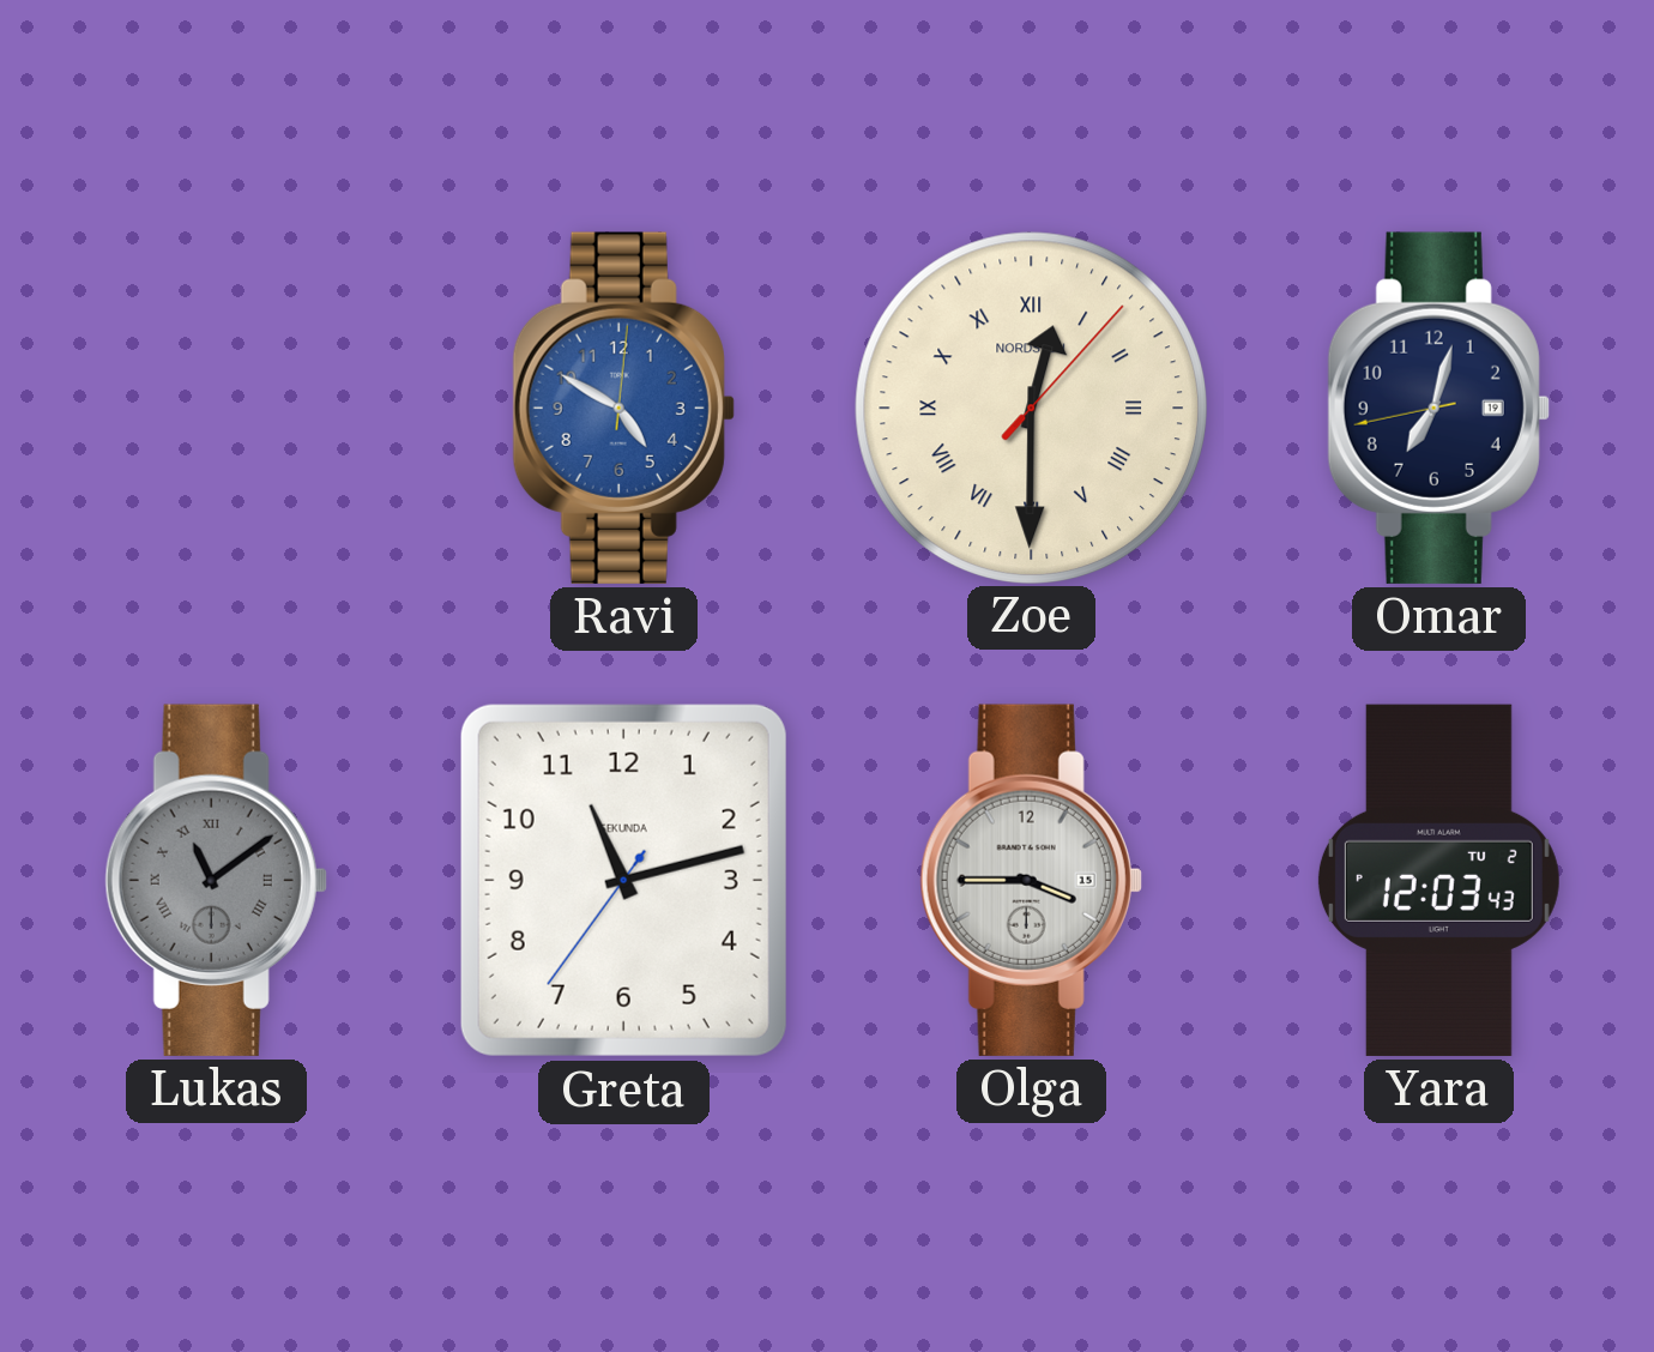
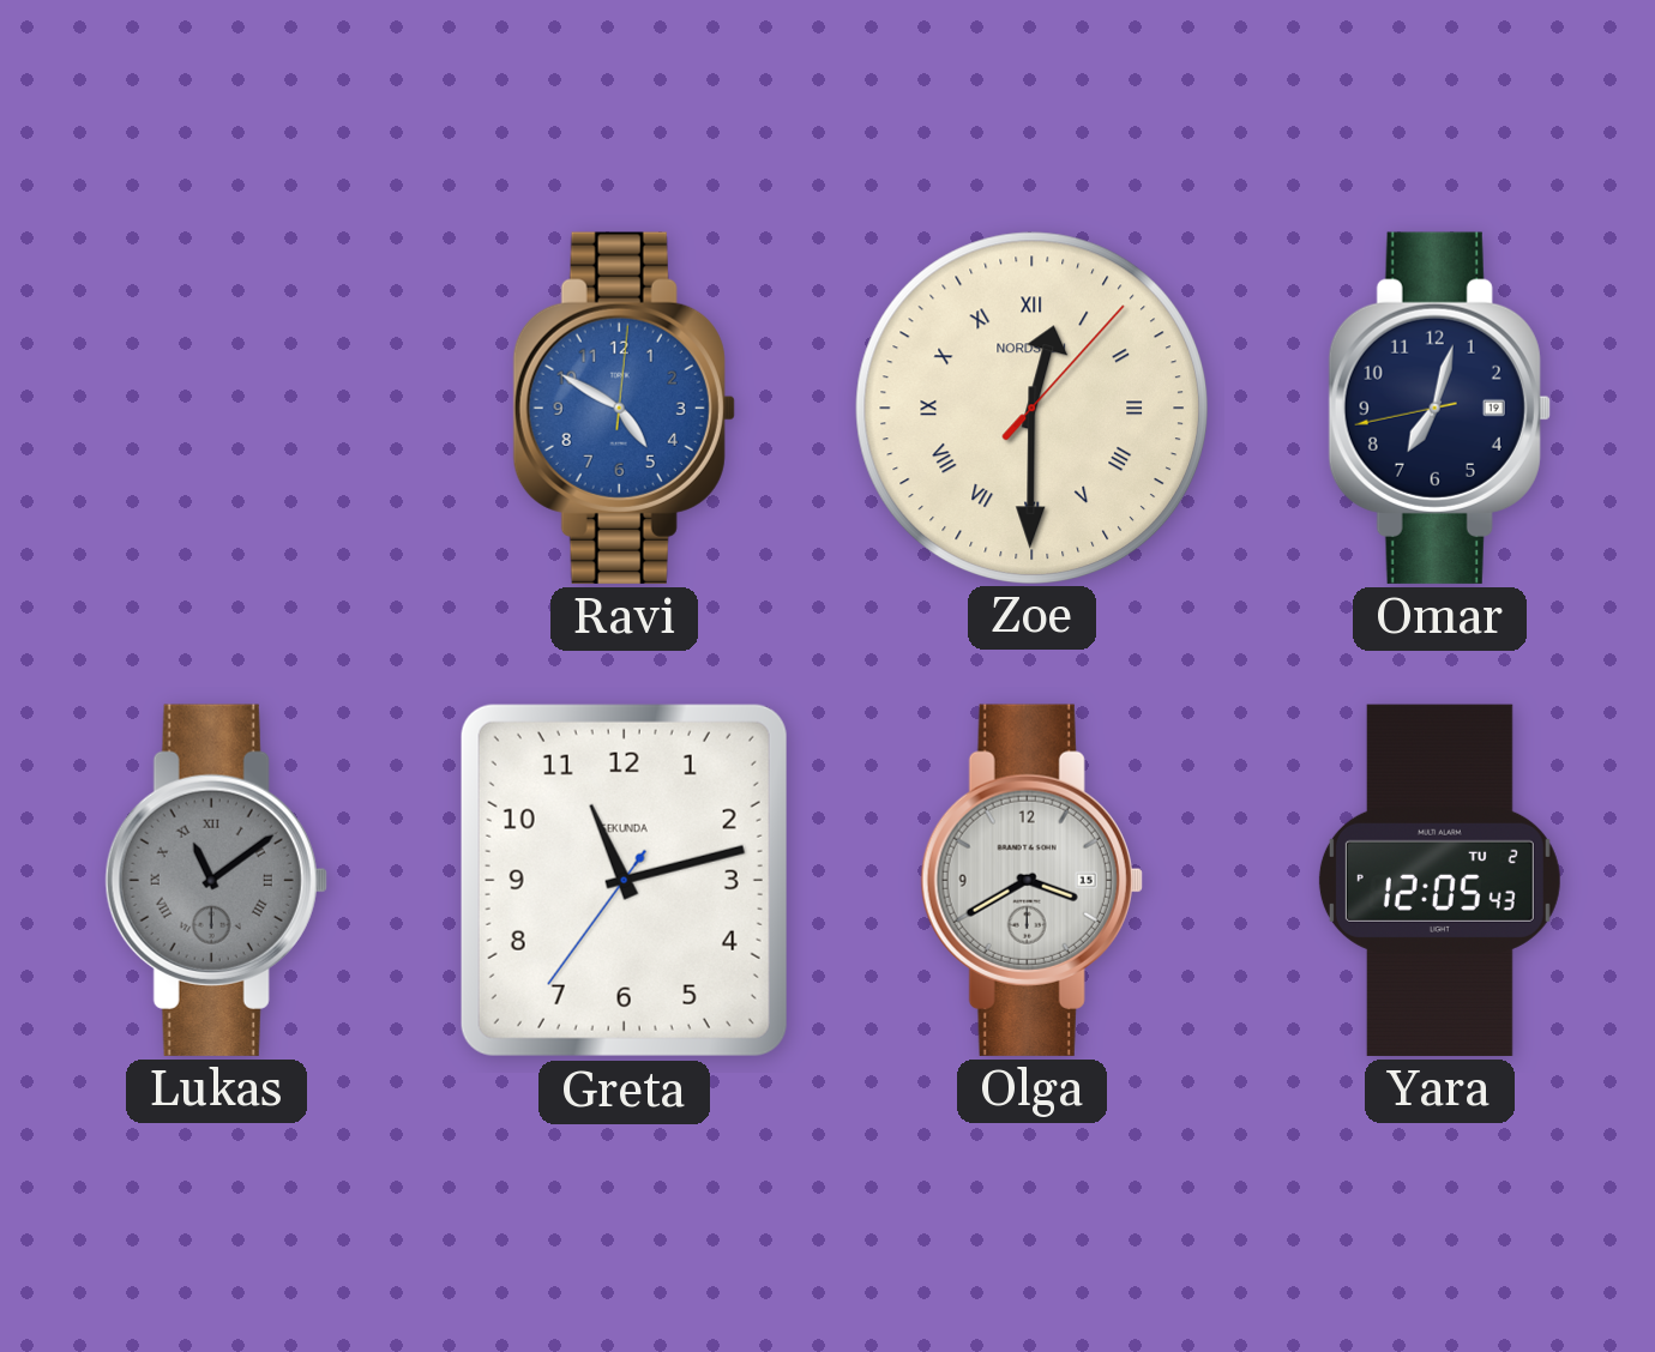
Olga: 3:45 -> 3:40
Yara: 12:03 -> 12:05
